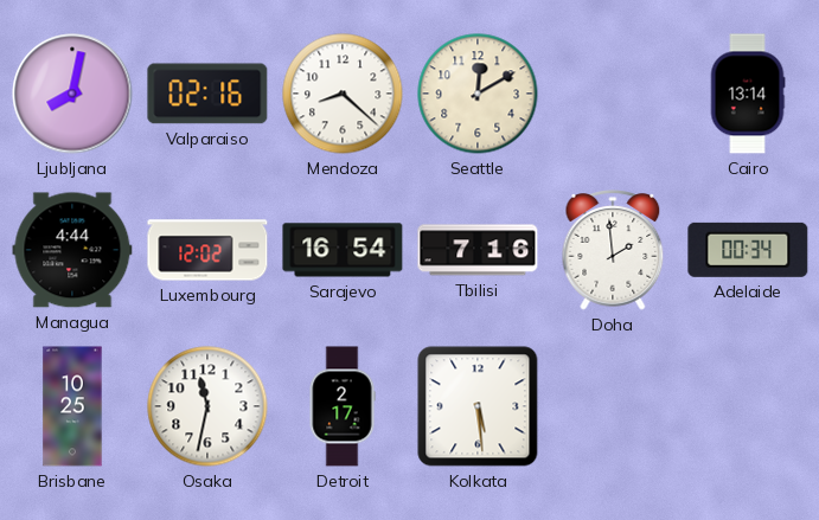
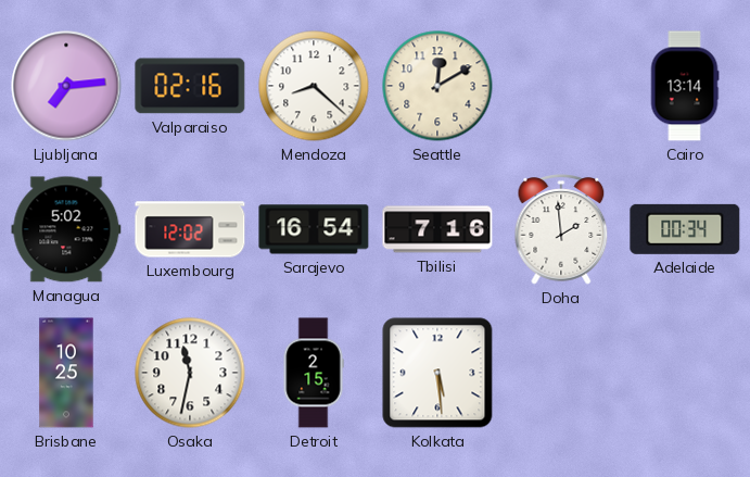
Ljubljana: 8:02 -> 7:14
Managua: 4:44 -> 5:02
Detroit: 2:17 -> 2:15
